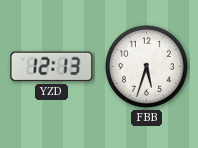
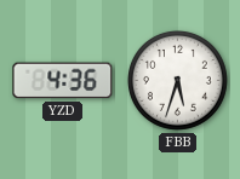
YZD: 12:13 -> 4:36
